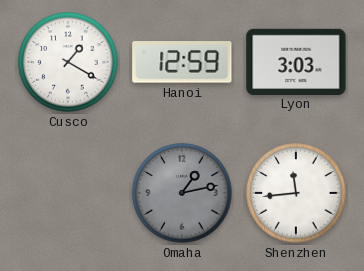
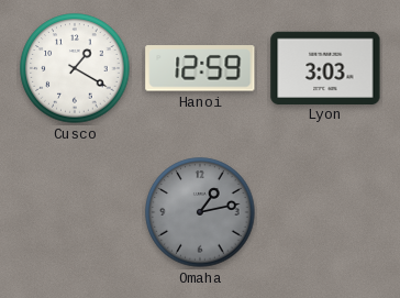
Shenzhen: 11:44 -> none
